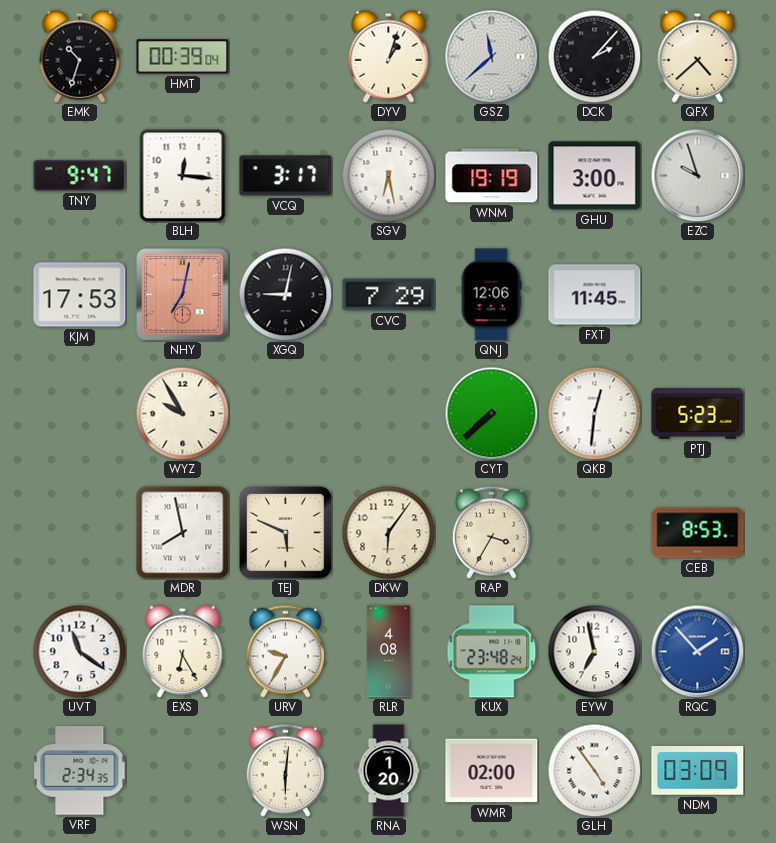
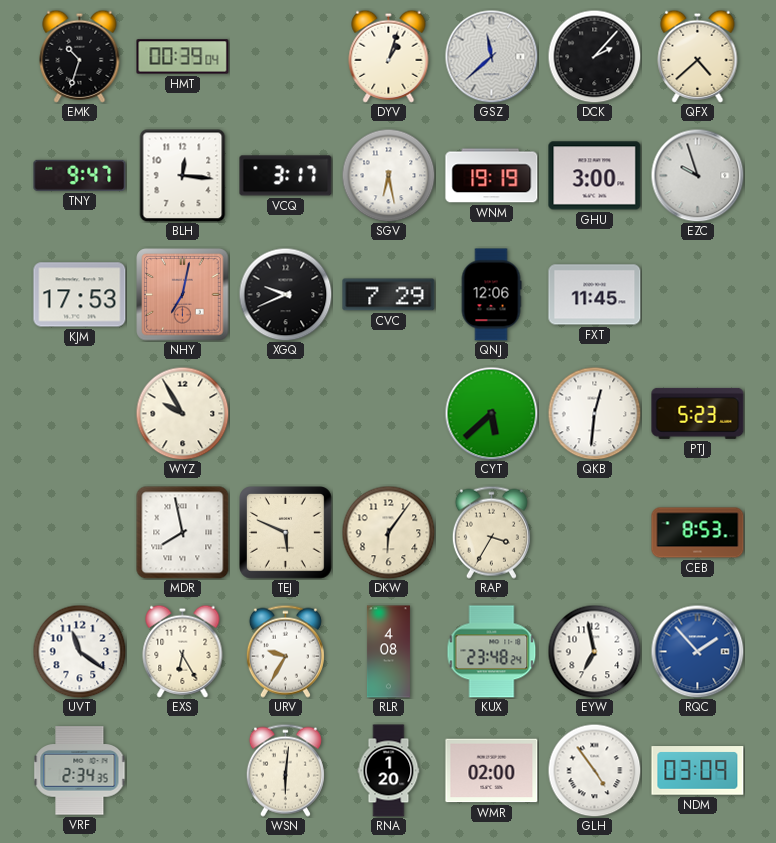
XGQ: 9:02 -> 9:41
CYT: 7:38 -> 5:38
